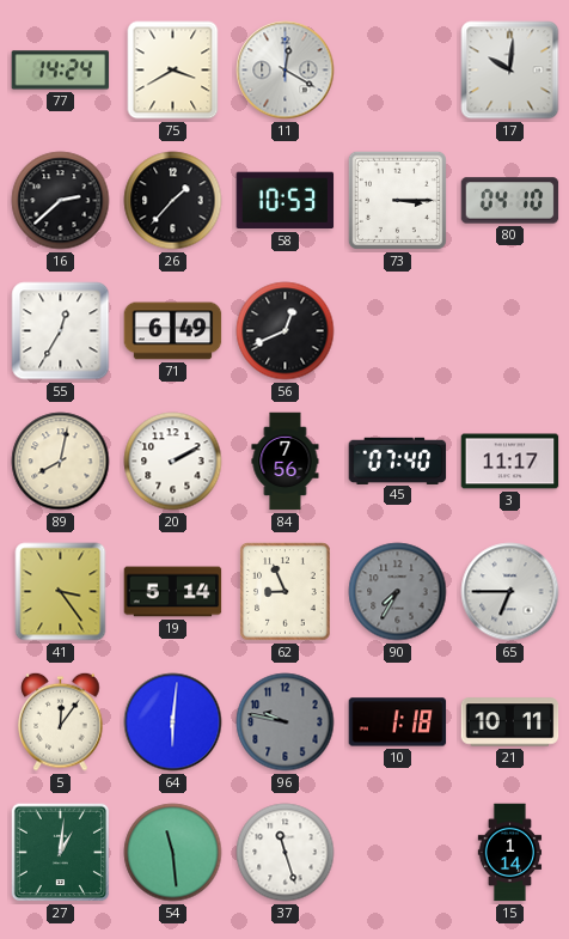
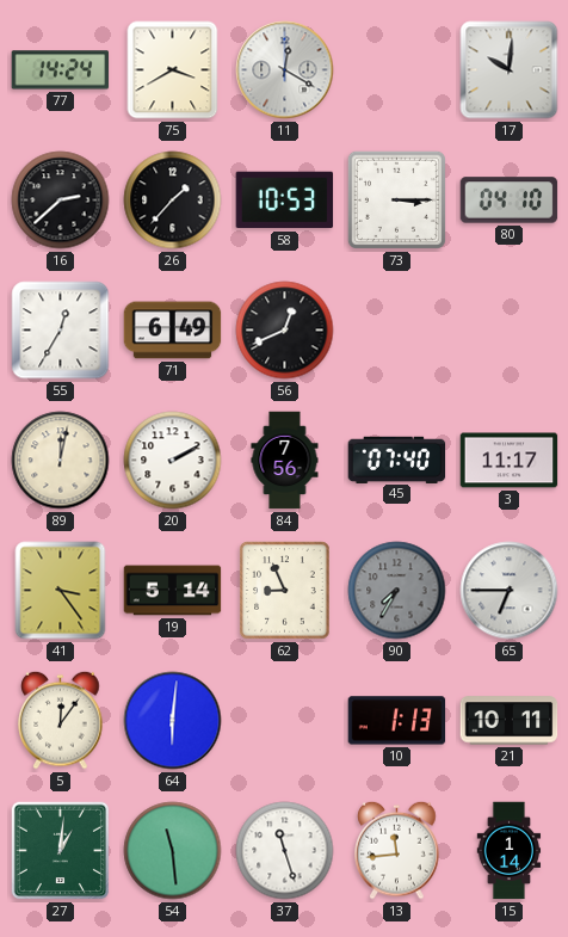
89: 8:02 -> 12:02
96: 9:47 -> none
10: 1:18 -> 1:13
13: none -> 11:44
